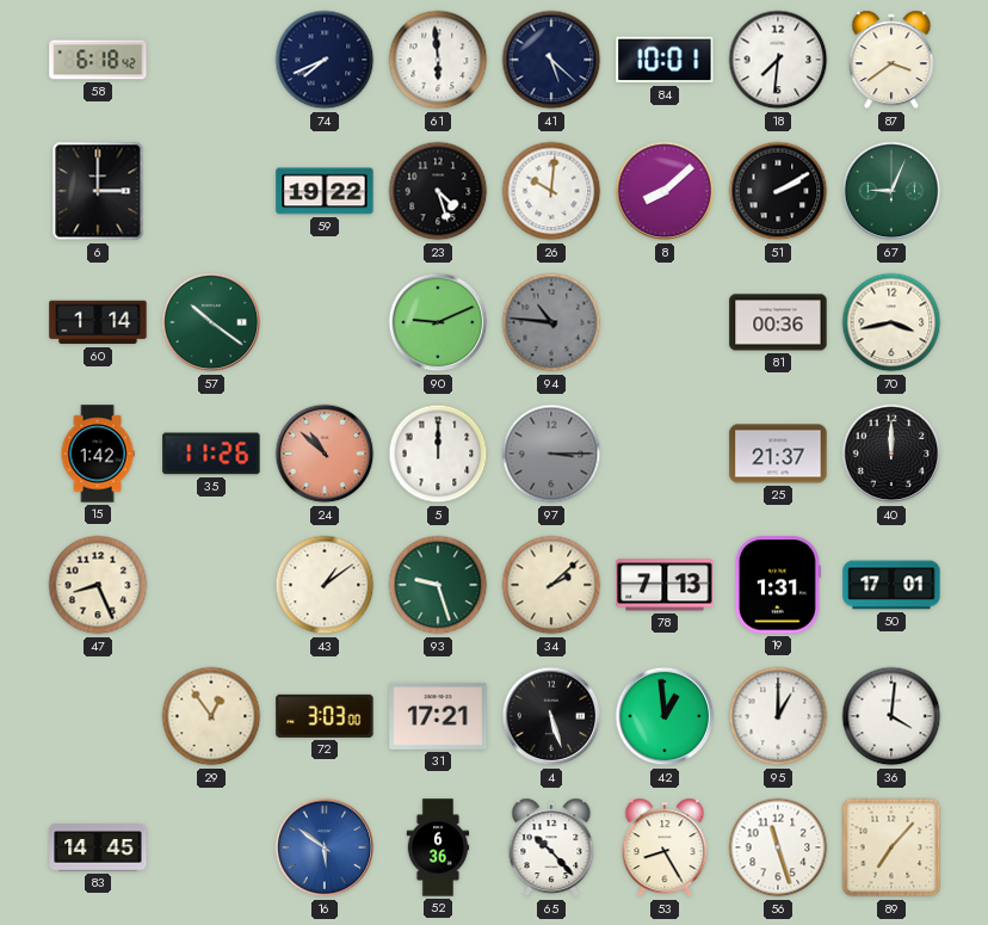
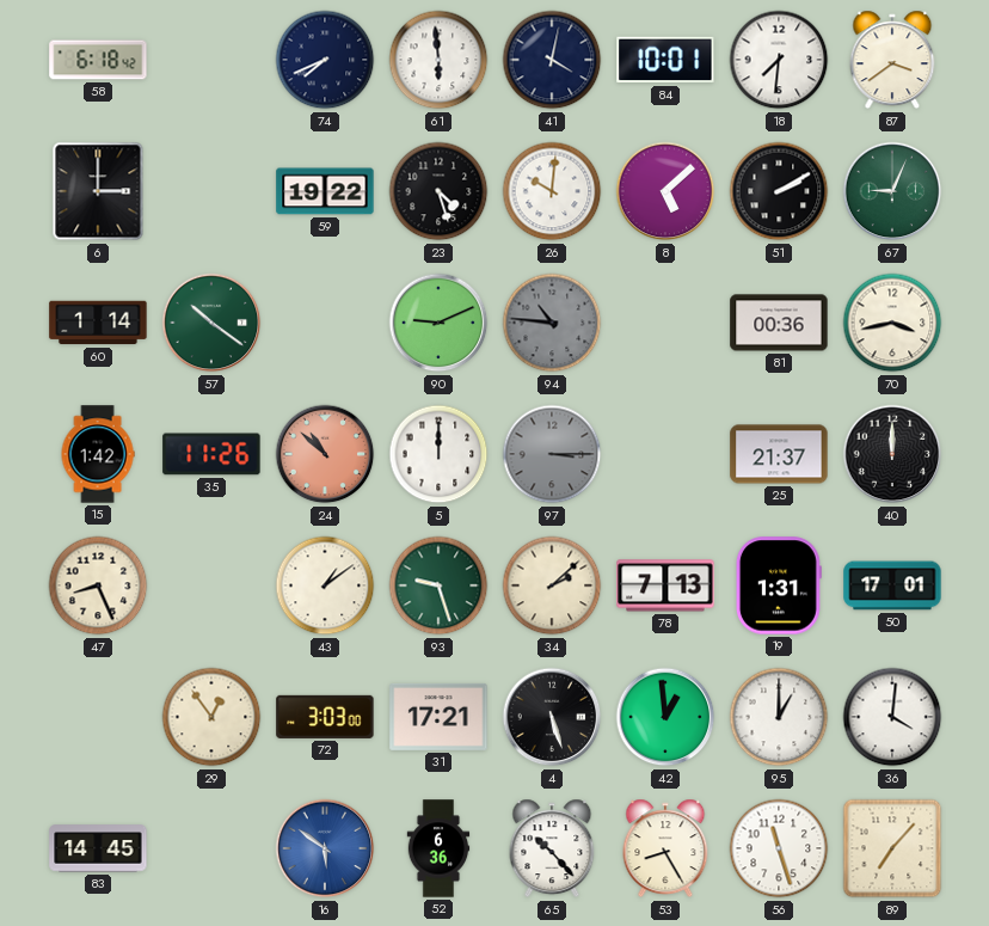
41: 5:22 -> 4:02
8: 8:08 -> 5:08
